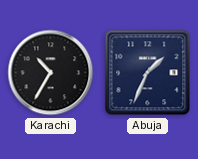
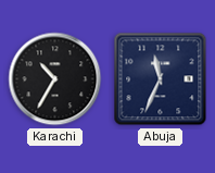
Abuja: 1:34 -> 11:34
